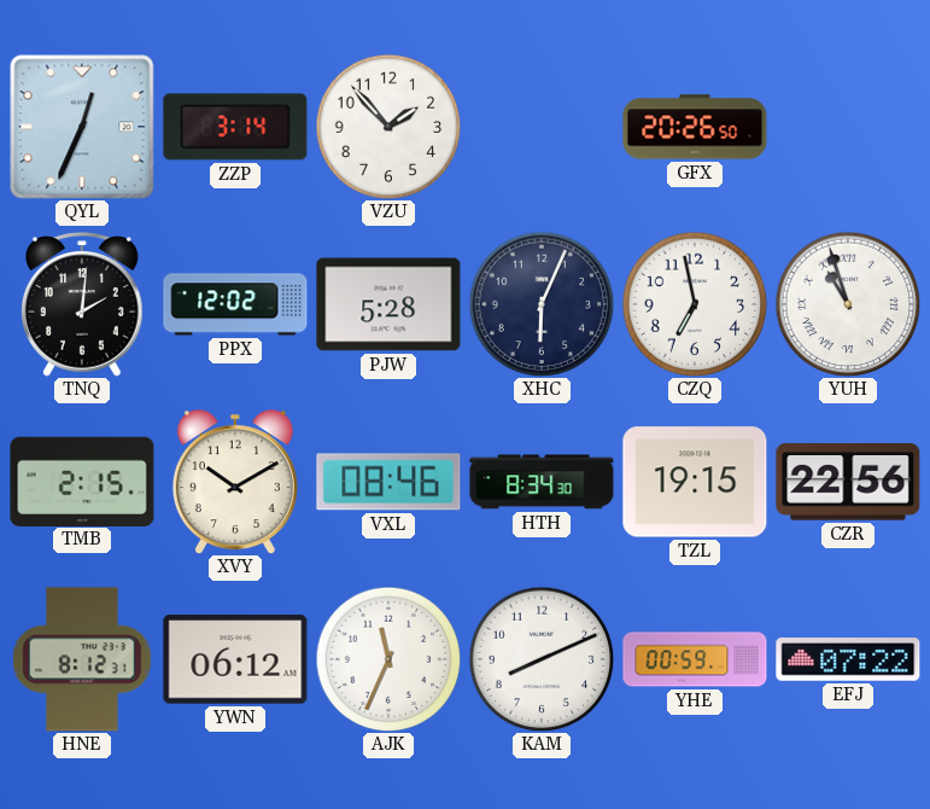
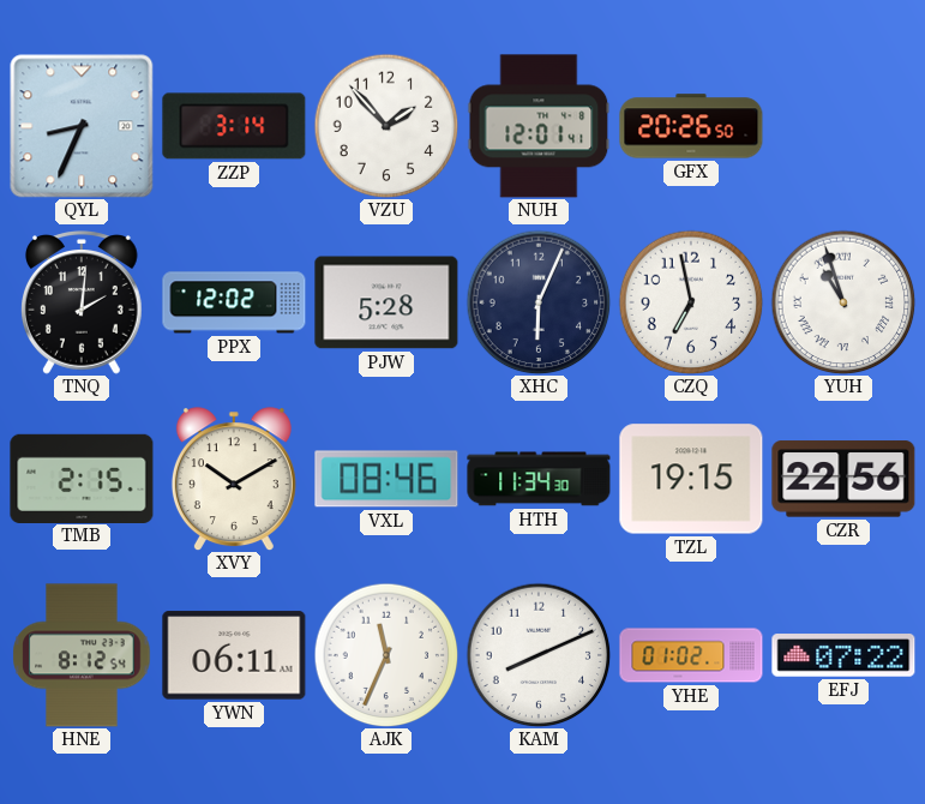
QYL: 12:34 -> 8:34
NUH: none -> 12:01
HTH: 8:34 -> 11:34
HNE: 8:12:31 -> 8:12:54
YWN: 06:12 -> 06:11
YHE: 00:59 -> 01:02
